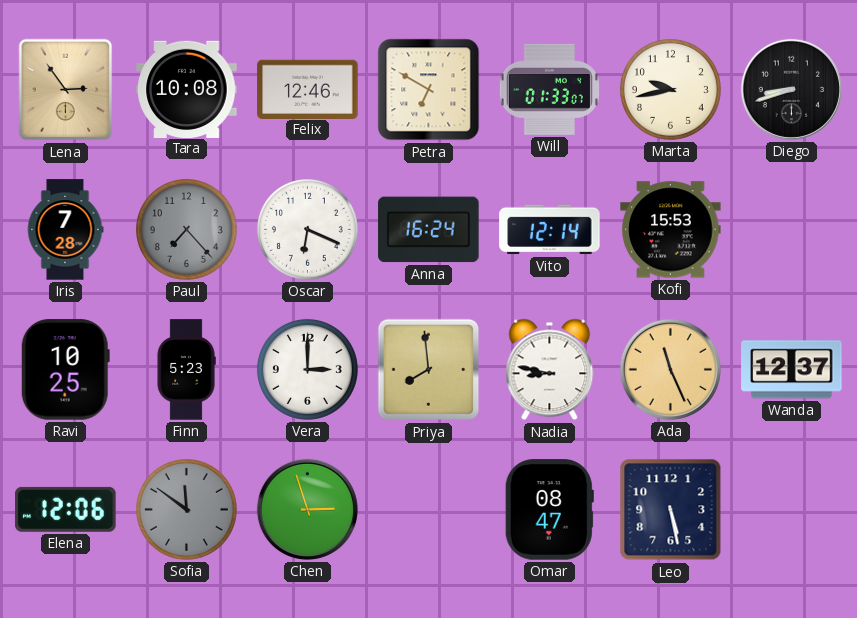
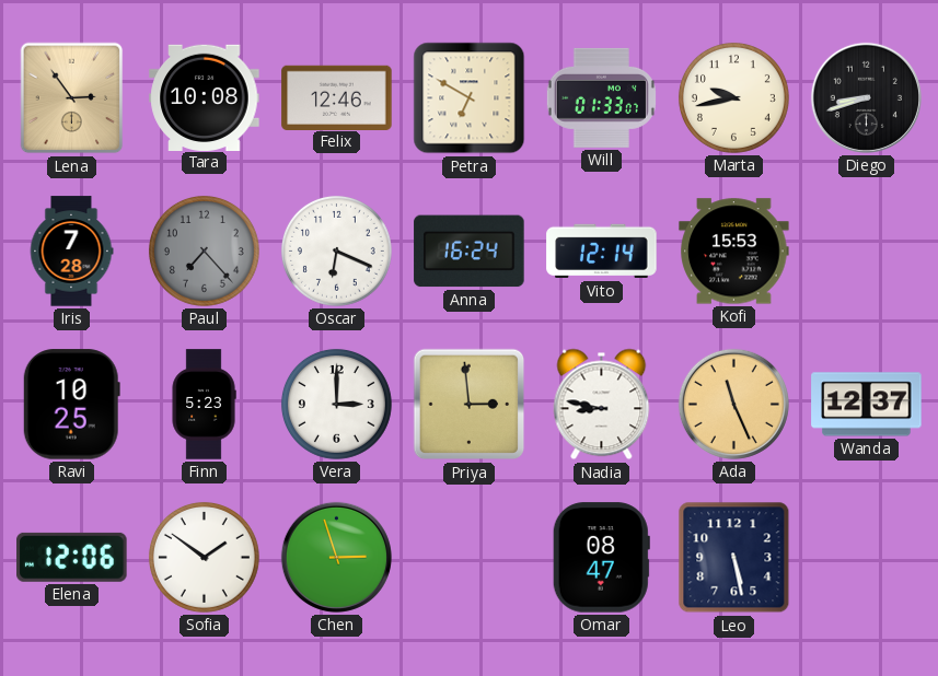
Priya: 7:59 -> 2:59
Sofia: 11:51 -> 1:51
Sofia dial: grey -> white
